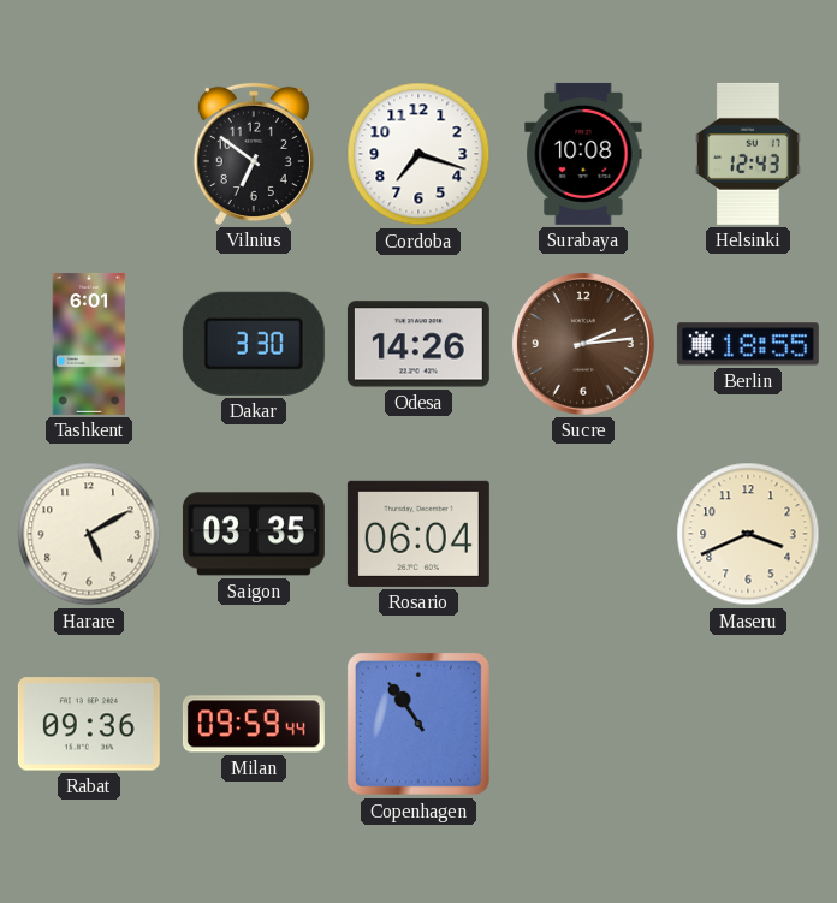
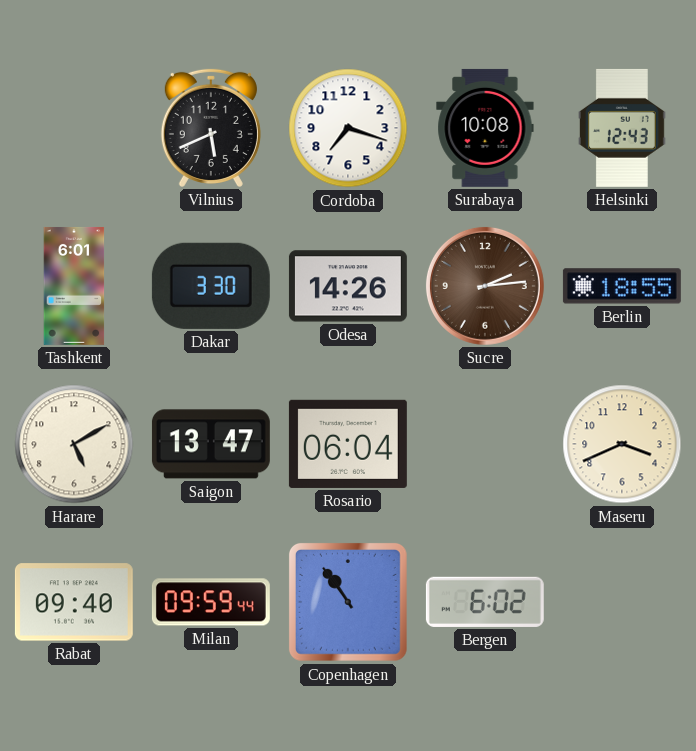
Vilnius: 6:51 -> 5:41
Saigon: 03:35 -> 13:47
Rabat: 09:36 -> 09:40
Bergen: none -> 6:02
